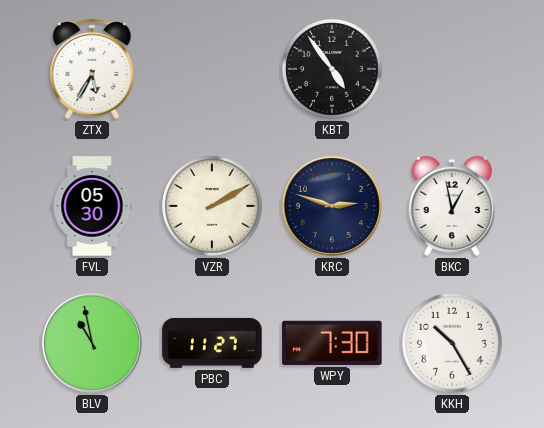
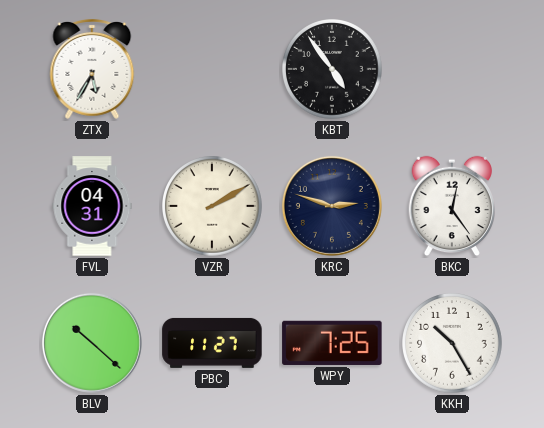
FVL: 05:30 -> 04:31
BKC: 12:58 -> 12:24
BLV: 10:58 -> 10:22
WPY: 7:30 -> 7:25
